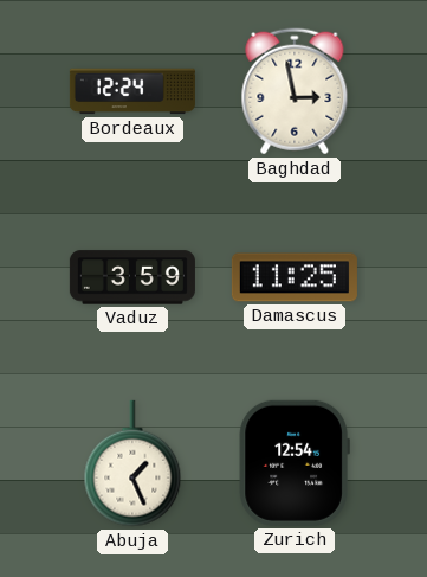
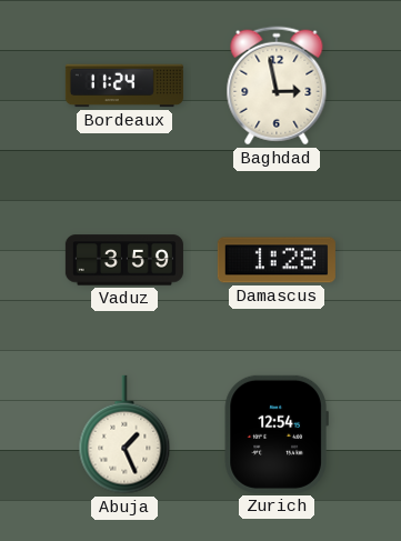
Bordeaux: 12:24 -> 11:24
Damascus: 11:25 -> 1:28
